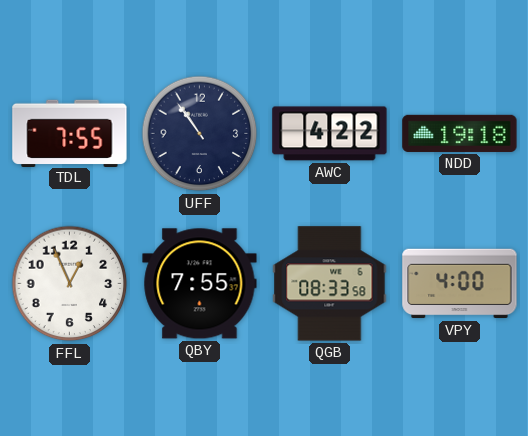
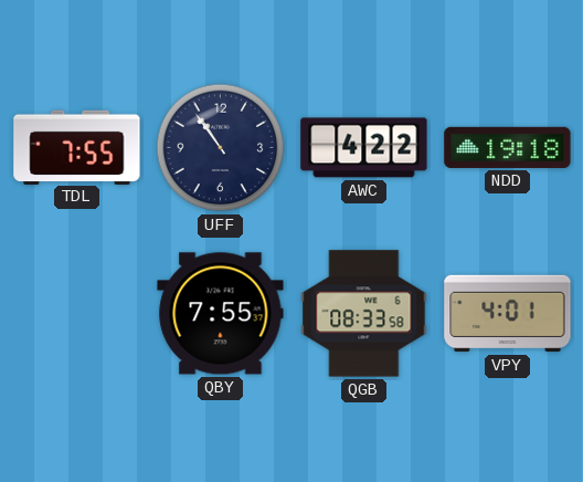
FFL: 12:56 -> none
VPY: 4:00 -> 4:01
